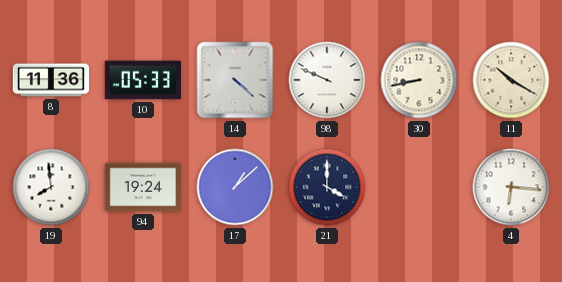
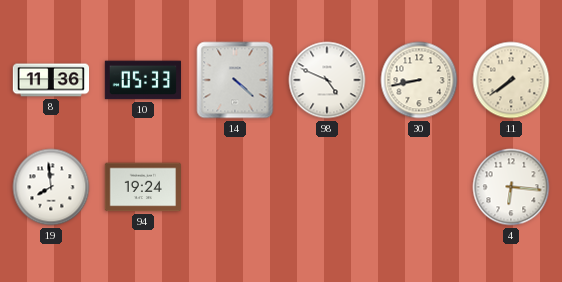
98: 9:49 -> 4:49
11: 10:20 -> 7:39
17: 1:08 -> none
21: 4:00 -> none
